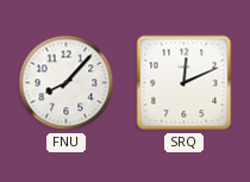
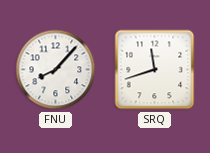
SRQ: 12:11 -> 11:42
